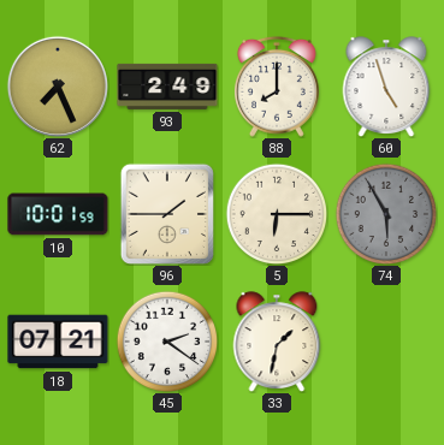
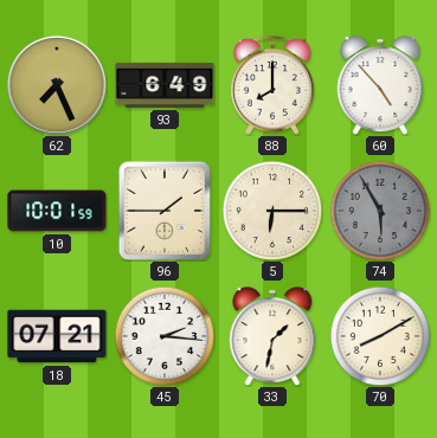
93: 2:49 -> 6:49
60: 4:57 -> 4:53
45: 2:21 -> 2:16
70: none -> 8:10
